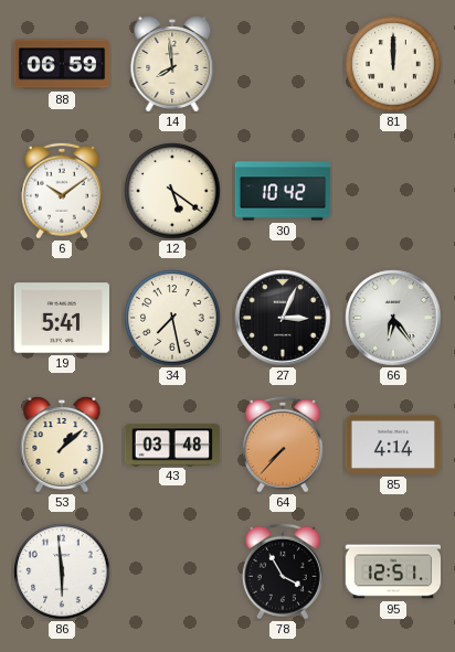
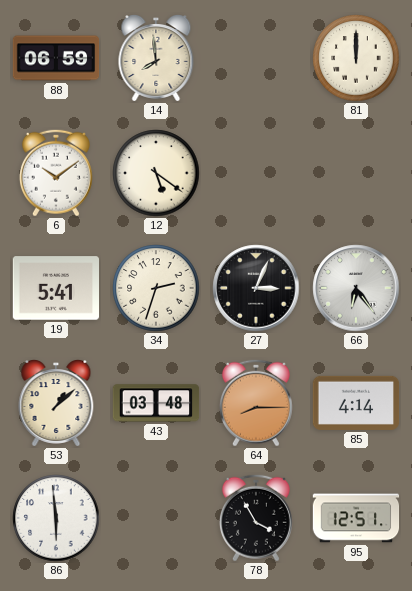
30: 10:42 -> none
34: 7:28 -> 2:33
64: 7:37 -> 8:15
